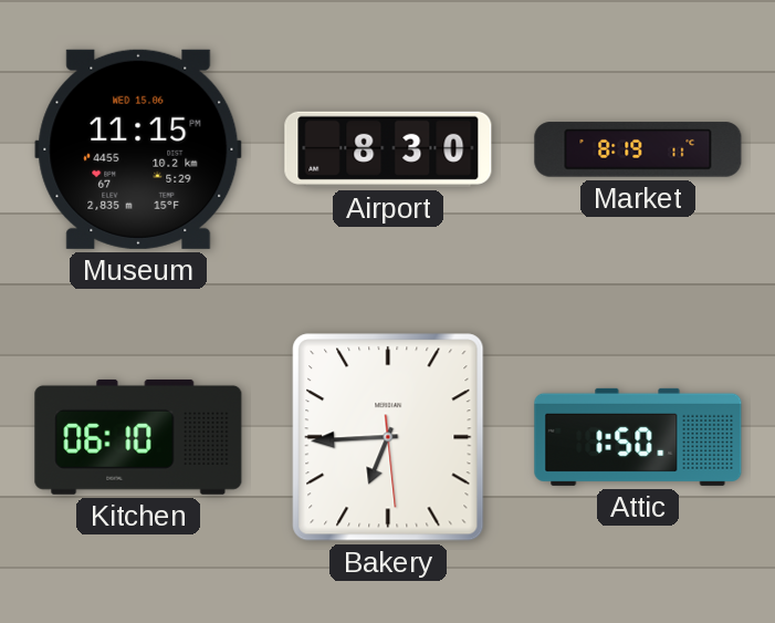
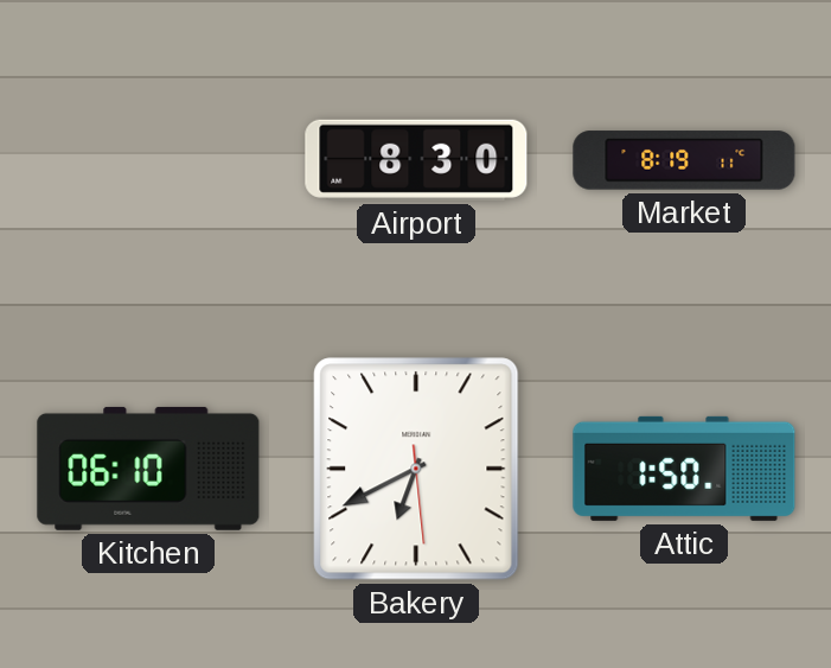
Museum: 11:15 -> none
Bakery: 6:44 -> 6:40
